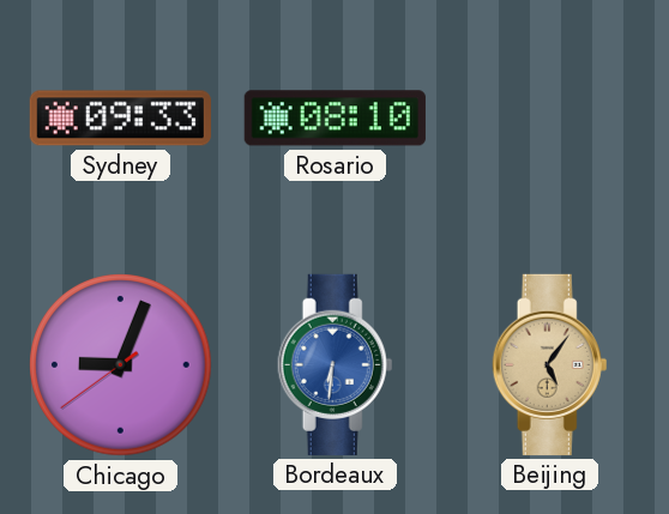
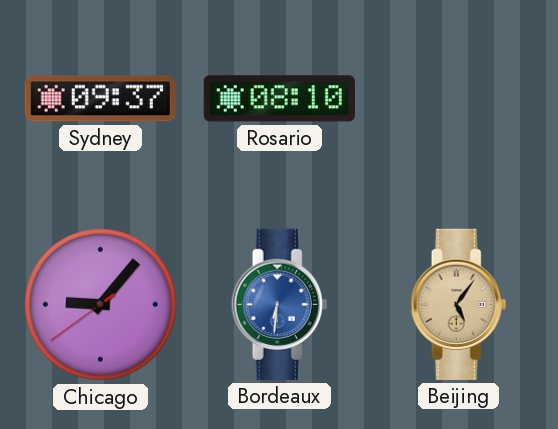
Sydney: 09:33 -> 09:37
Chicago: 9:03 -> 9:06
